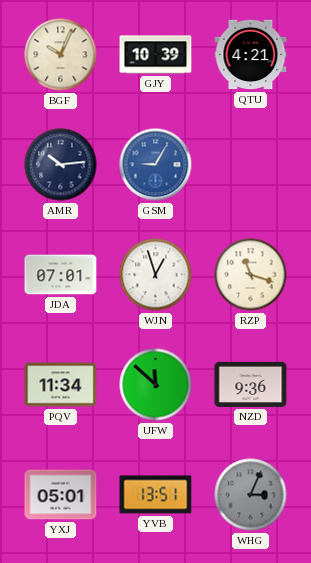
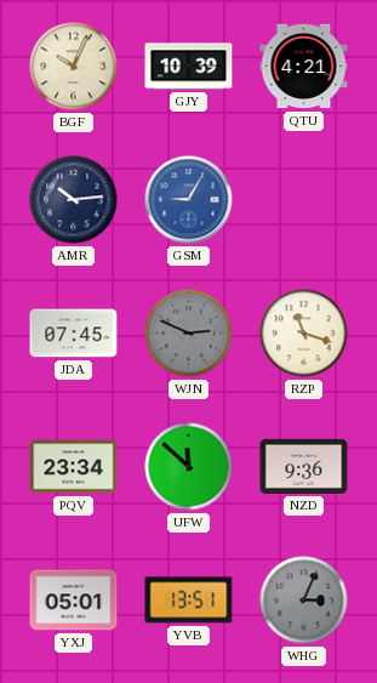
JDA: 07:01 -> 07:45
WJN: 12:57 -> 2:49
WJN dial: white -> grey
PQV: 11:34 -> 23:34
